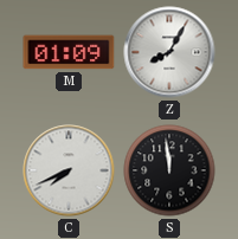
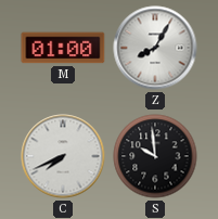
M: 01:09 -> 01:00
S: 11:59 -> 9:59
